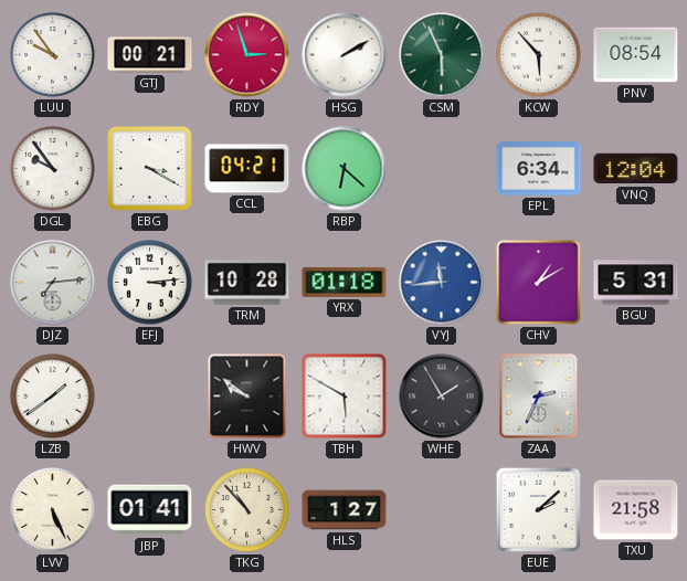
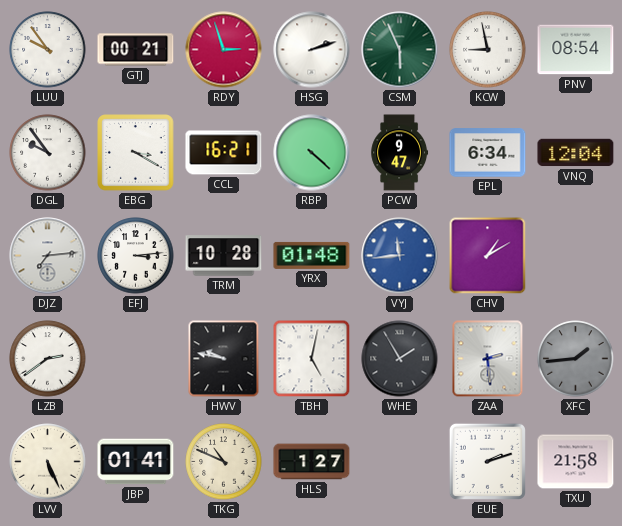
HSG: 2:10 -> 2:12
KCW: 5:53 -> 8:58
CCL: 04:21 -> 16:21
RBP: 6:22 -> 4:22
PCW: none -> 9:47
YRX: 01:18 -> 01:48
BGU: 5:31 -> none
LZB: 1:39 -> 2:39
HWV: 9:51 -> 9:47
TBH: 5:50 -> 5:02
ZAA: 2:34 -> 2:29
XFC: none -> 1:44
TKG: 10:53 -> 10:49
EUE: 2:08 -> 2:12
